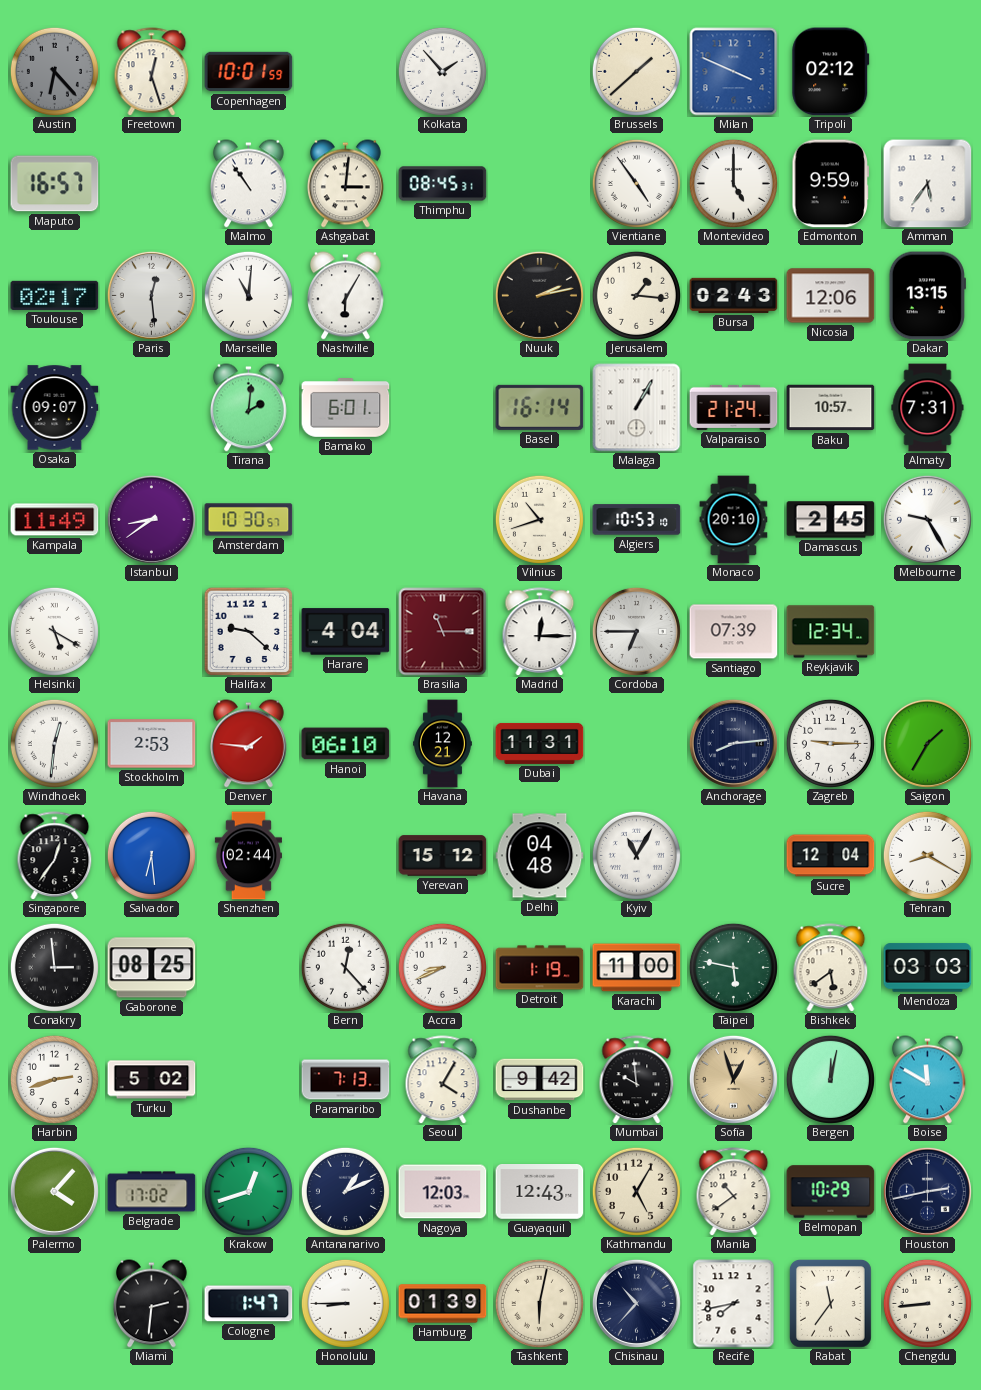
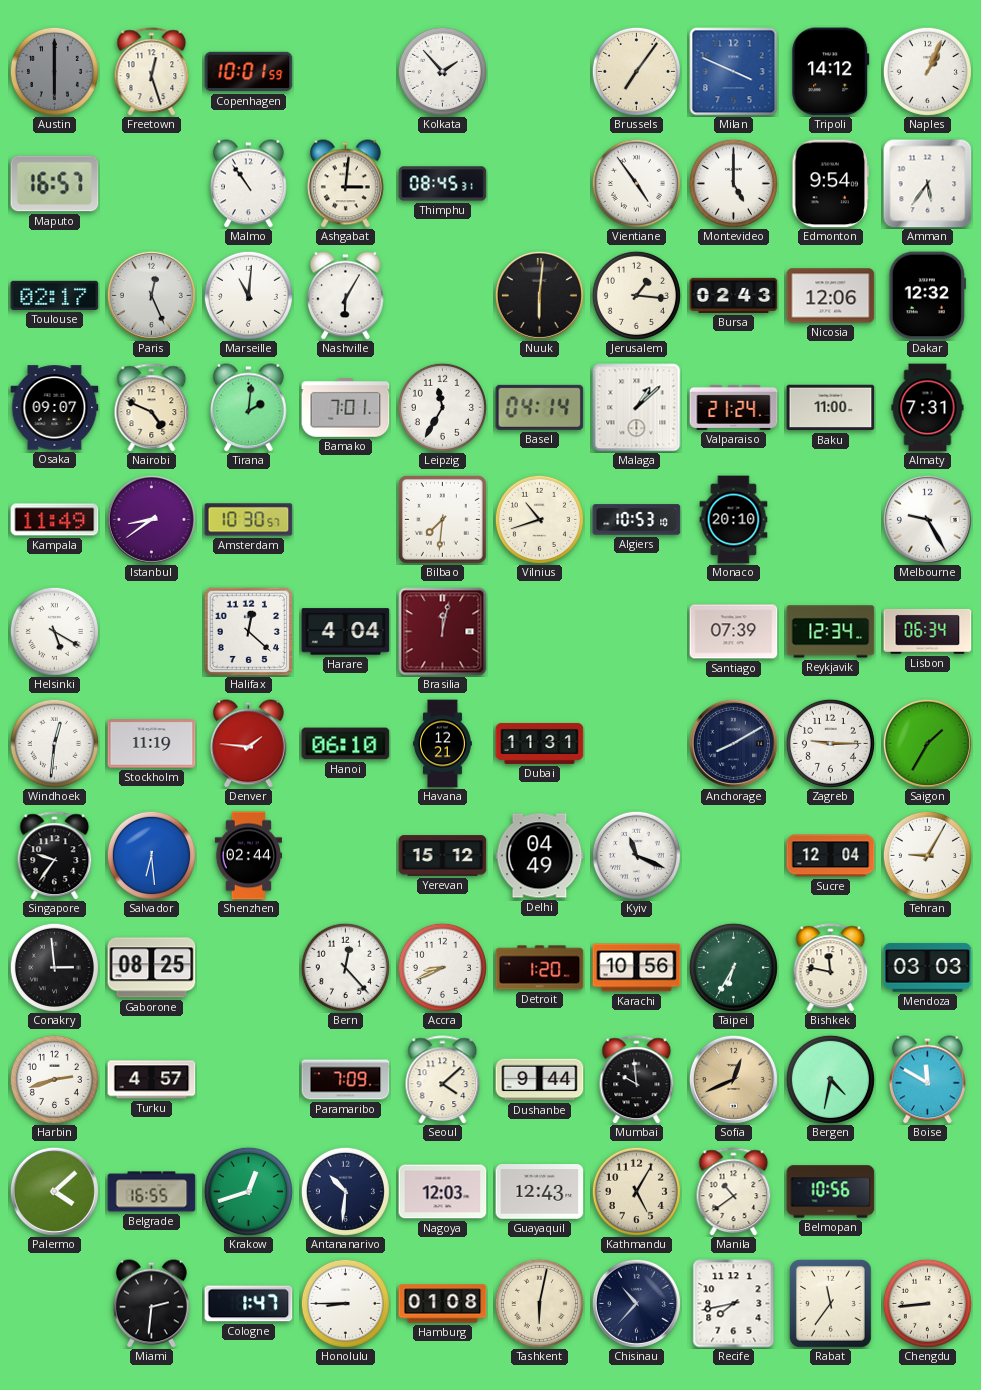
Austin: 6:23 -> 6:00
Brussels: 1:38 -> 7:06
Tripoli: 02:12 -> 14:12
Naples: none -> 1:04
Edmonton: 9:59 -> 9:54
Paris: 12:29 -> 12:26
Nuuk: 2:13 -> 6:01
Dakar: 13:15 -> 12:32
Nairobi: none -> 4:49
Bamako: 6:01 -> 7:01
Leipzig: none -> 11:35
Basel: 16:14 -> 04:14
Malaga: 1:05 -> 1:08
Baku: 10:57 -> 11:00
Bilbao: none -> 7:31
Damascus: 2:45 -> none
Halifax: 9:22 -> 12:22
Brasilia: 11:15 -> 12:02
Madrid: 12:15 -> none
Cordoba: 6:45 -> none
Lisbon: none -> 06:34
Stockholm: 2:53 -> 11:19
Anchorage: 8:14 -> 8:10
Singapore: 12:36 -> 9:36
Delhi: 04:48 -> 04:49
Kyiv: 11:05 -> 11:19
Tehran: 8:20 -> 9:05
Detroit: 1:19 -> 1:20
Karachi: 11:00 -> 10:56
Taipei: 5:47 -> 6:35
Bishkek: 5:39 -> 11:47
Turku: 5:02 -> 4:57
Paramaribo: 7:13 -> 7:09
Seoul: 4:05 -> 4:08
Dushanbe: 9:42 -> 9:44
Sofia: 12:57 -> 12:41
Bergen: 12:02 -> 4:32
Palermo: 4:07 -> 4:08
Belgrade: 17:02 -> 16:55
Antananarivo: 1:11 -> 10:31
Belmopan: 10:29 -> 10:56
Houston: 2:43 -> none
Hamburg: 01:39 -> 01:08
